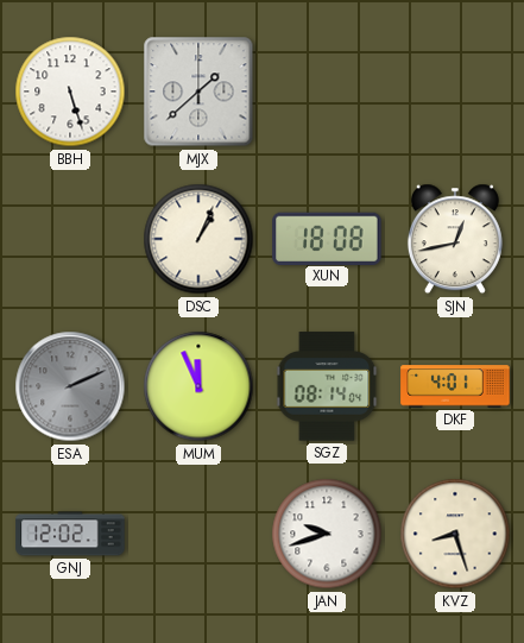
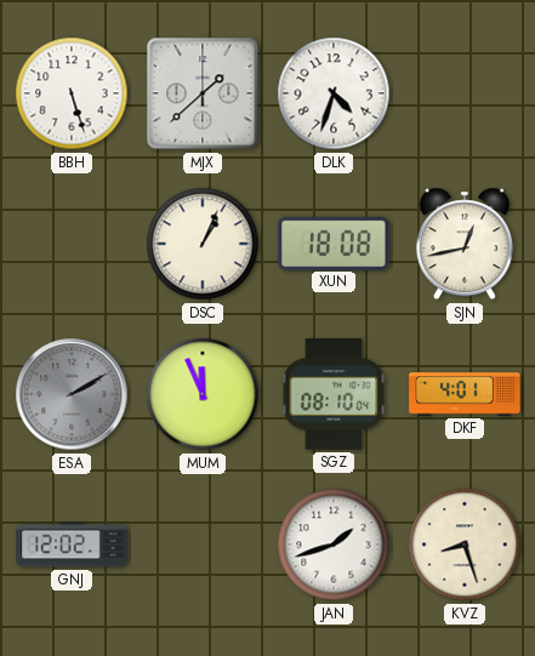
DLK: none -> 4:33
ESA: 2:11 -> 2:10
SGZ: 08:14 -> 08:10
JAN: 9:42 -> 1:42
